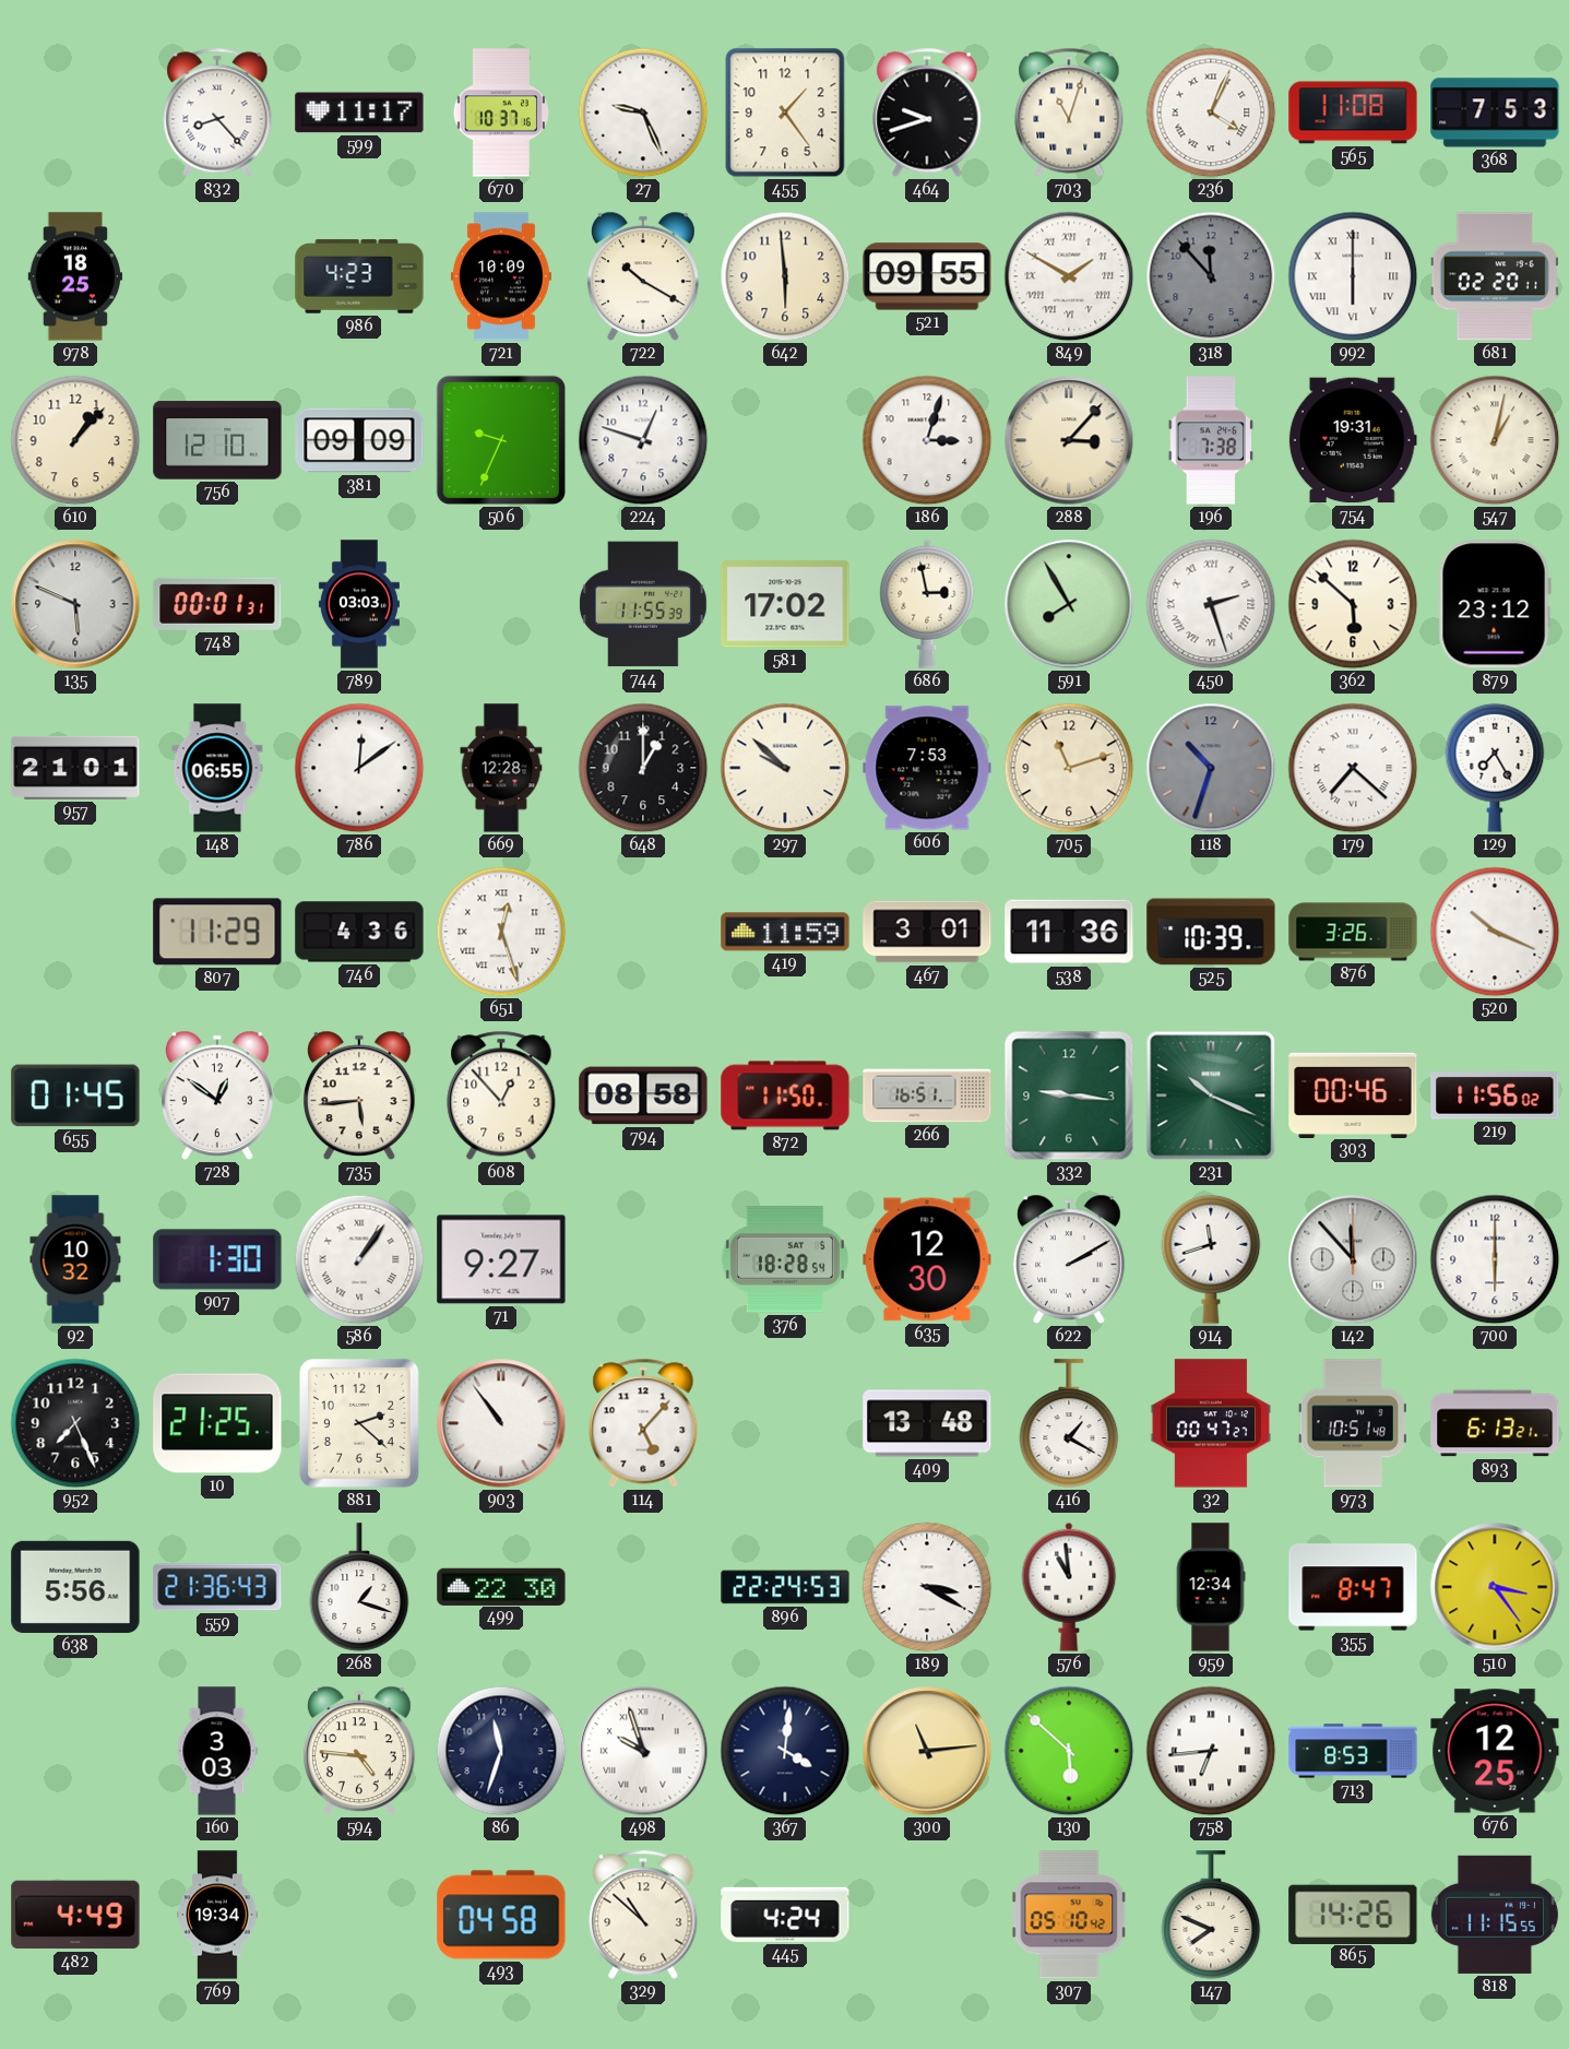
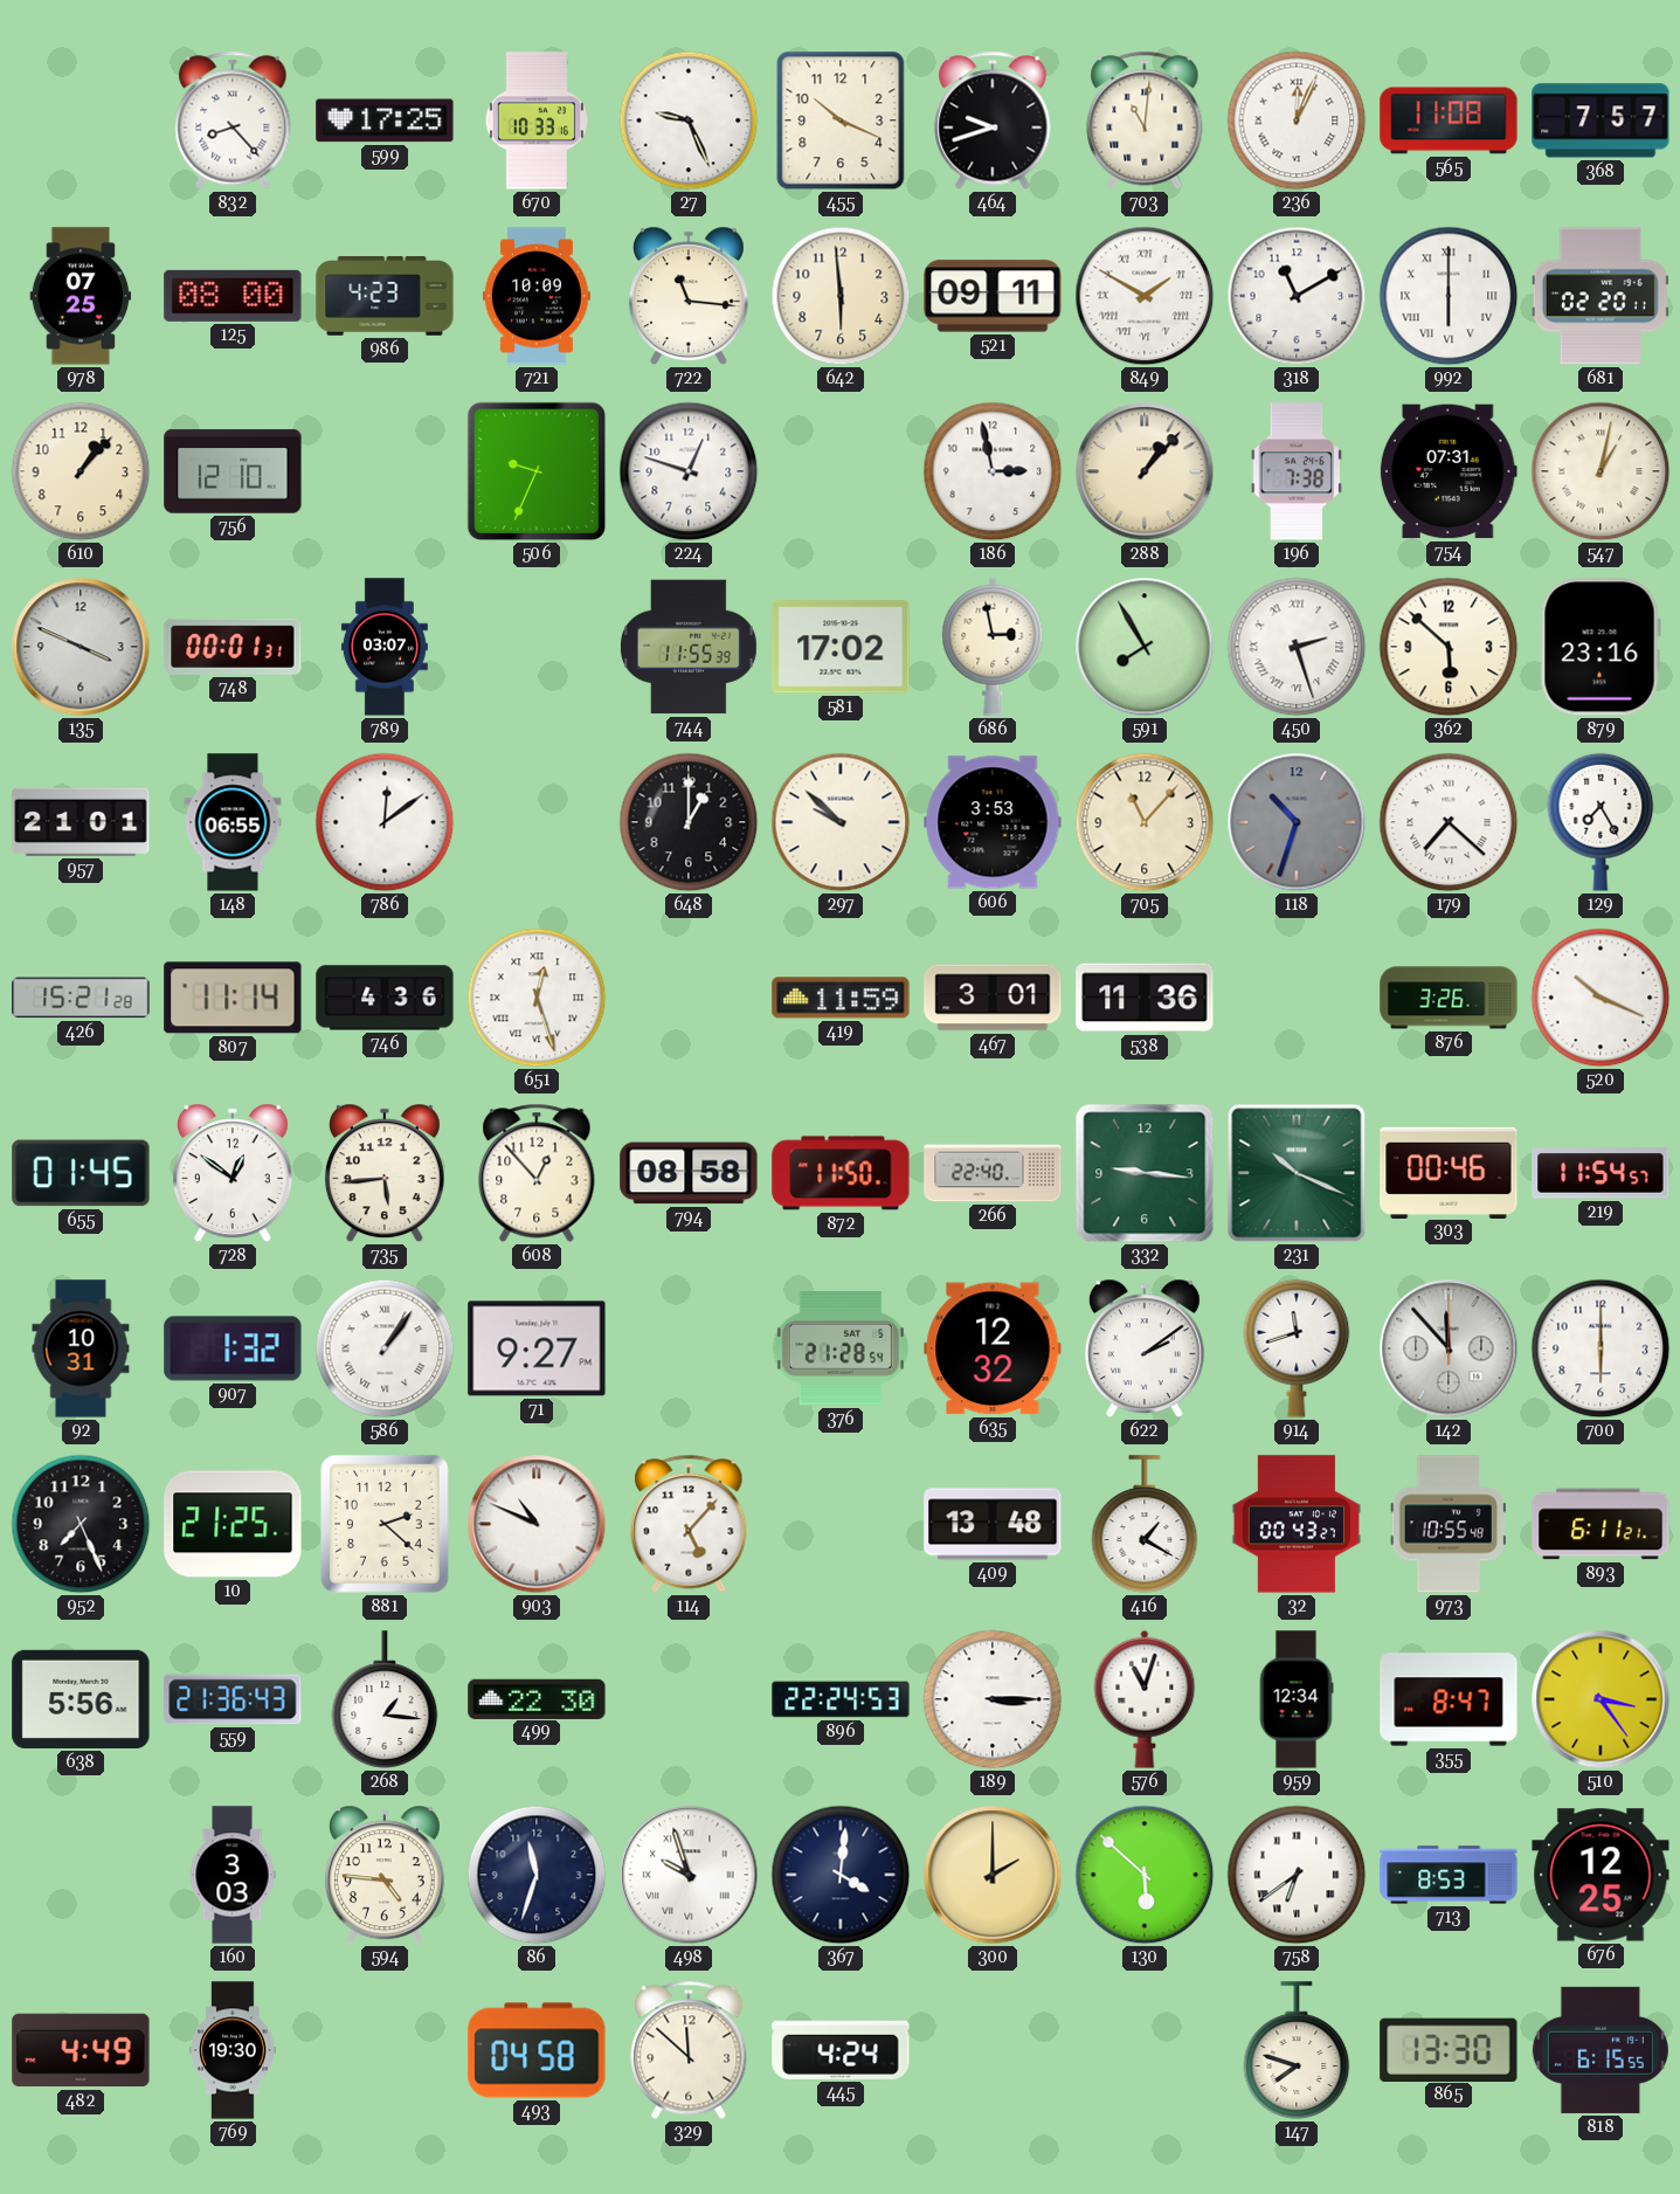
599: 11:17 -> 17:25
670: 10:37 -> 10:33
455: 1:24 -> 10:19
703: 11:03 -> 11:01
236: 4:04 -> 12:04
368: 7:53 -> 7:57
978: 18:25 -> 07:25
125: none -> 08:00
722: 10:20 -> 11:16
521: 09:55 -> 09:11
318: 11:53 -> 11:10
318 dial: grey -> white
381: 09:09 -> none
186: 3:03 -> 2:58
288: 3:07 -> 1:07
754: 19:31 -> 07:31
135: 5:49 -> 3:49
789: 03:03 -> 03:07
879: 23:12 -> 23:16
669: 12:28 -> none
606: 7:53 -> 3:53
705: 11:12 -> 11:07
426: none -> 15:21
807: 11:29 -> 11:14
525: 10:39 -> none
266: 16:51 -> 22:40
219: 11:56 -> 11:54
92: 10:32 -> 10:31
907: 1:30 -> 1:32
376: 18:28 -> 21:28
635: 12:30 -> 12:32
622: 2:10 -> 2:09
903: 10:54 -> 10:49
32: 00:47 -> 00:43
973: 10:51 -> 10:55
893: 6:13 -> 6:11
268: 1:18 -> 1:16
189: 3:20 -> 3:15
576: 10:59 -> 11:03
300: 11:14 -> 2:00
758: 6:44 -> 6:39
769: 19:34 -> 19:30
329: 10:52 -> 11:52
307: 05:10 -> none
147: 7:49 -> 7:48
865: 14:26 -> 13:30
818: 11:15 -> 6:15
